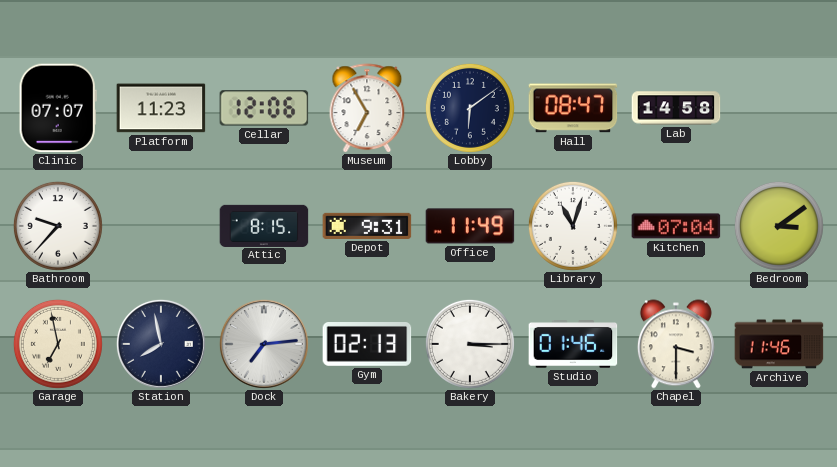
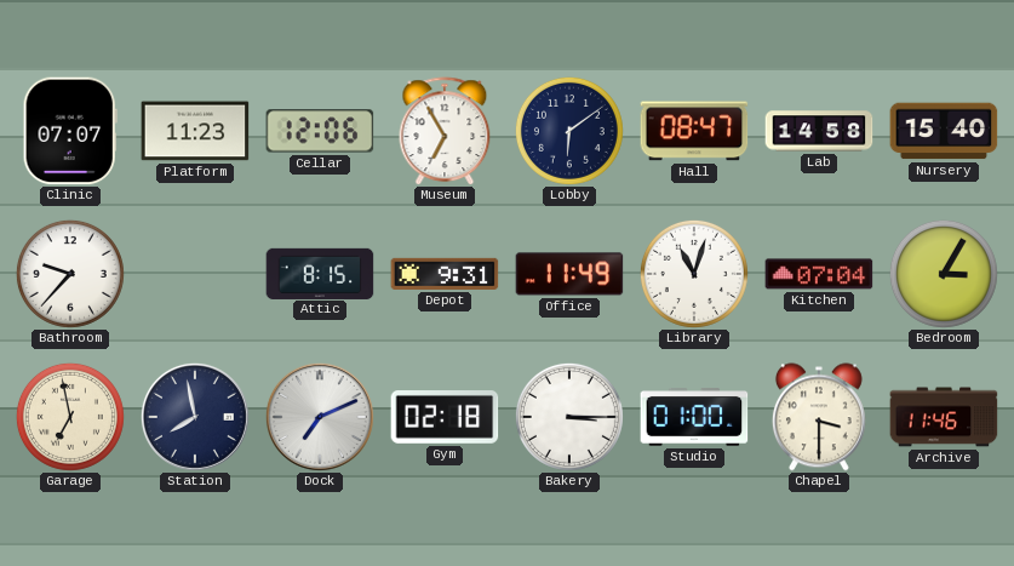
Nursery: none -> 15:40
Bedroom: 3:09 -> 3:05
Dock: 7:14 -> 7:11
Gym: 02:13 -> 02:18
Studio: 01:46 -> 01:00
